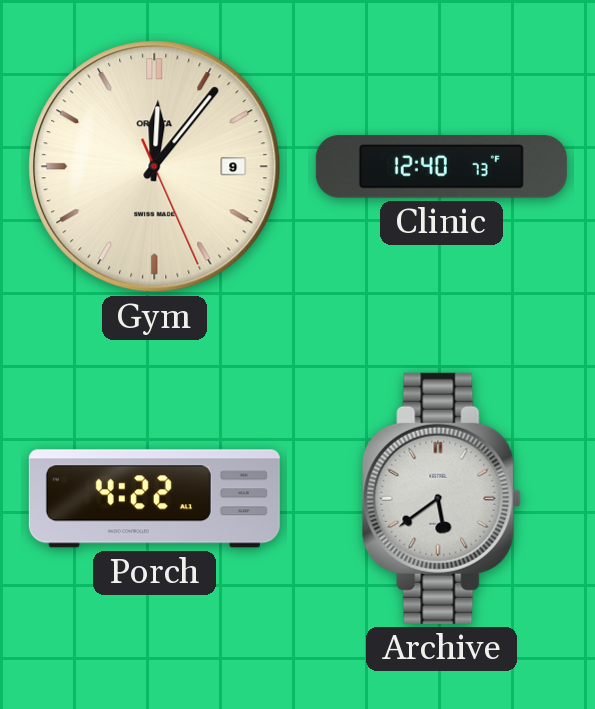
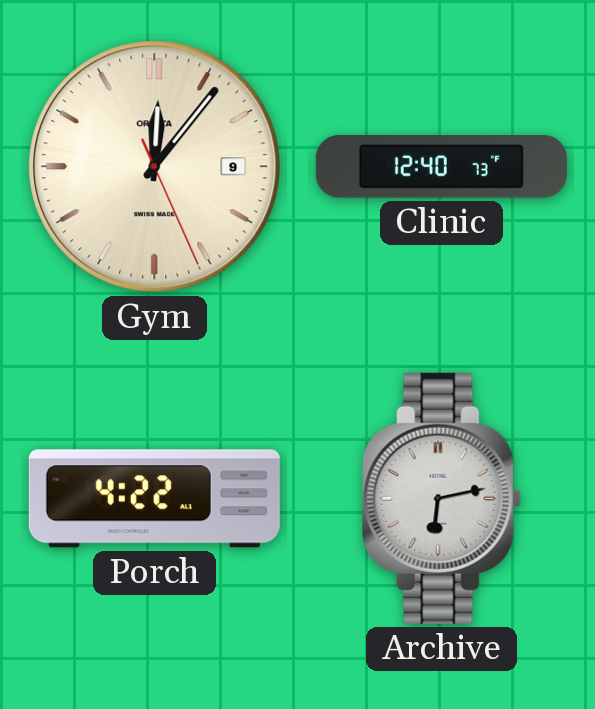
Archive: 5:39 -> 6:13
